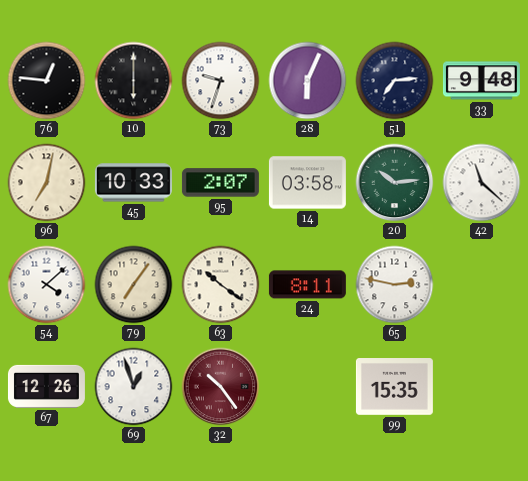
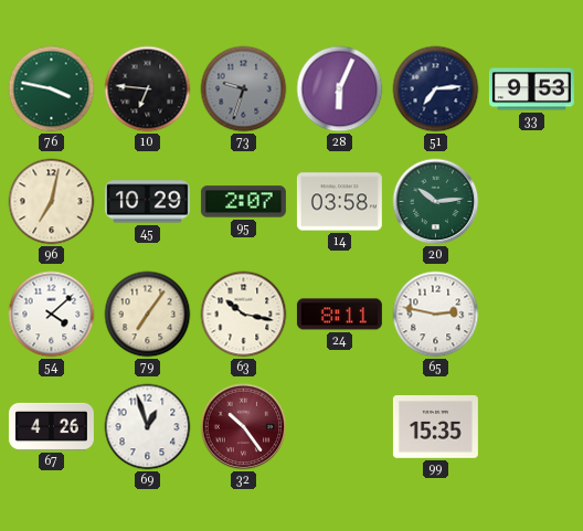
76: 12:46 -> 3:47
76 dial: black -> green
10: 6:00 -> 6:46
73 dial: white -> grey
33: 9:48 -> 9:53
45: 10:33 -> 10:29
42: 11:22 -> none
63: 10:21 -> 10:17
67: 12:26 -> 4:26
